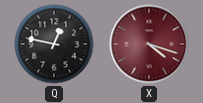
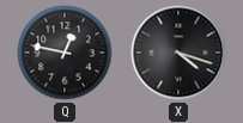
X dial: burgundy -> black
